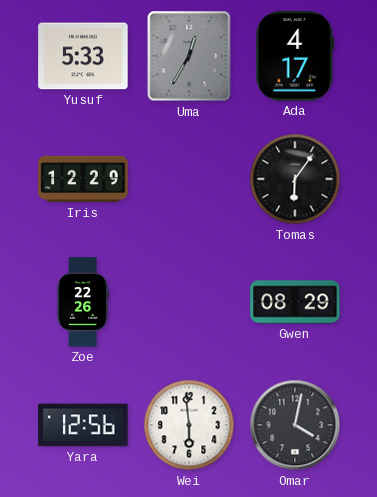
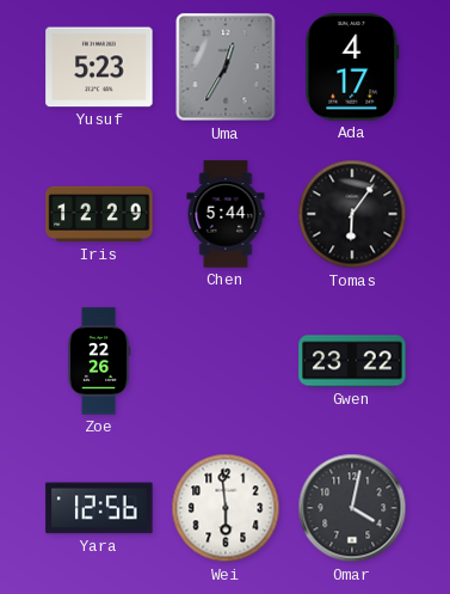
Yusuf: 5:33 -> 5:23
Chen: none -> 5:44
Gwen: 08:29 -> 23:22
